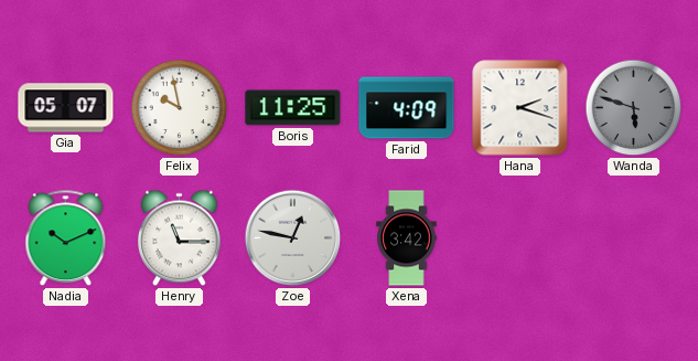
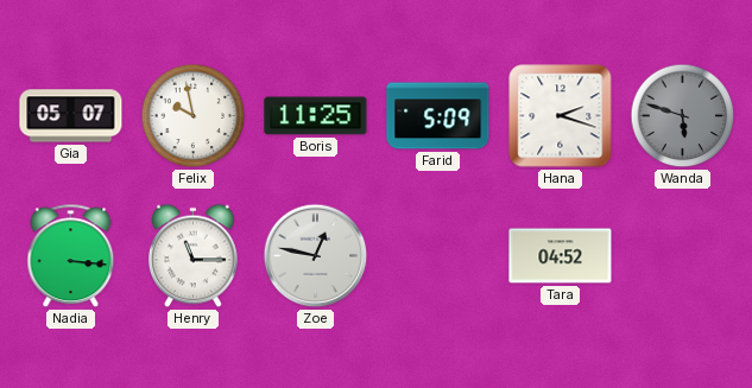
Farid: 4:09 -> 5:09
Nadia: 10:11 -> 3:16
Xena: 3:42 -> none
Tara: none -> 04:52
